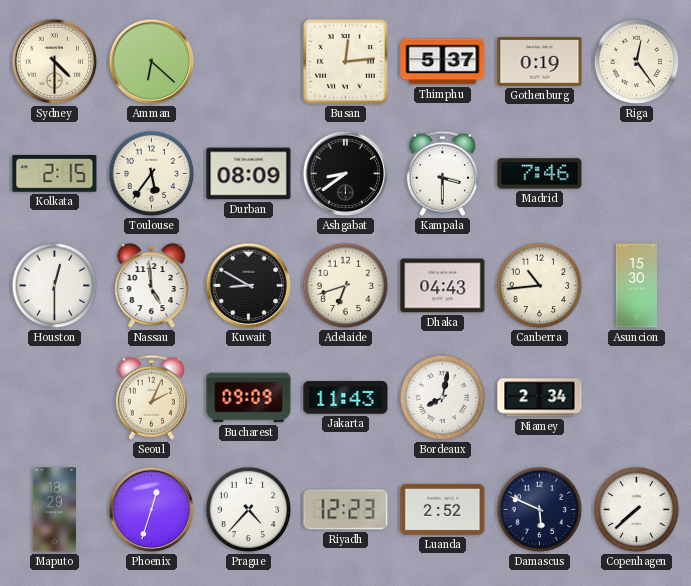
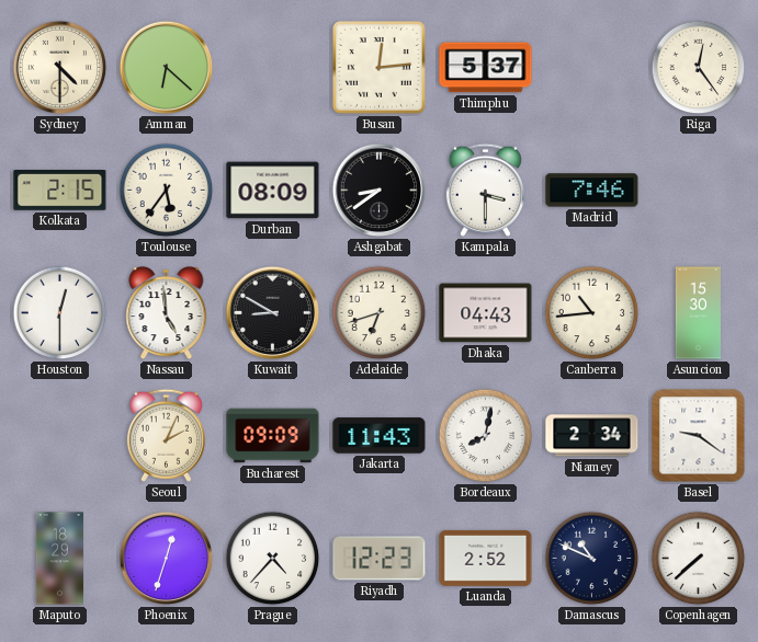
Gothenburg: 0:19 -> none
Basel: none -> 9:21
Damascus: 5:49 -> 10:49
